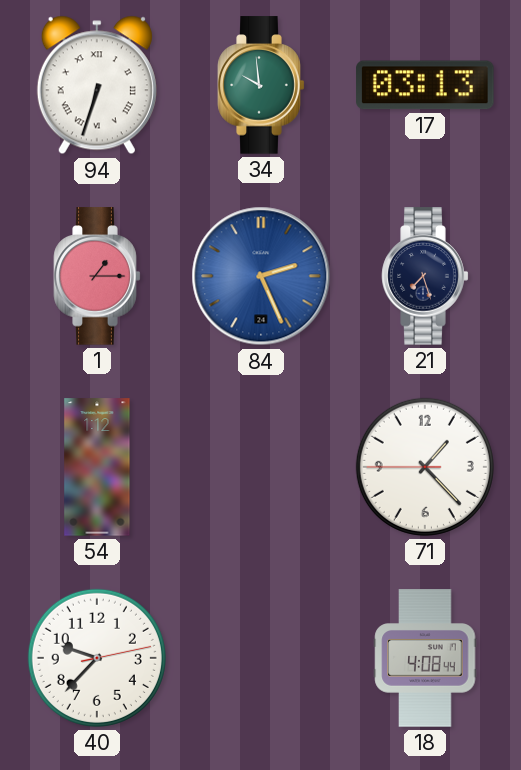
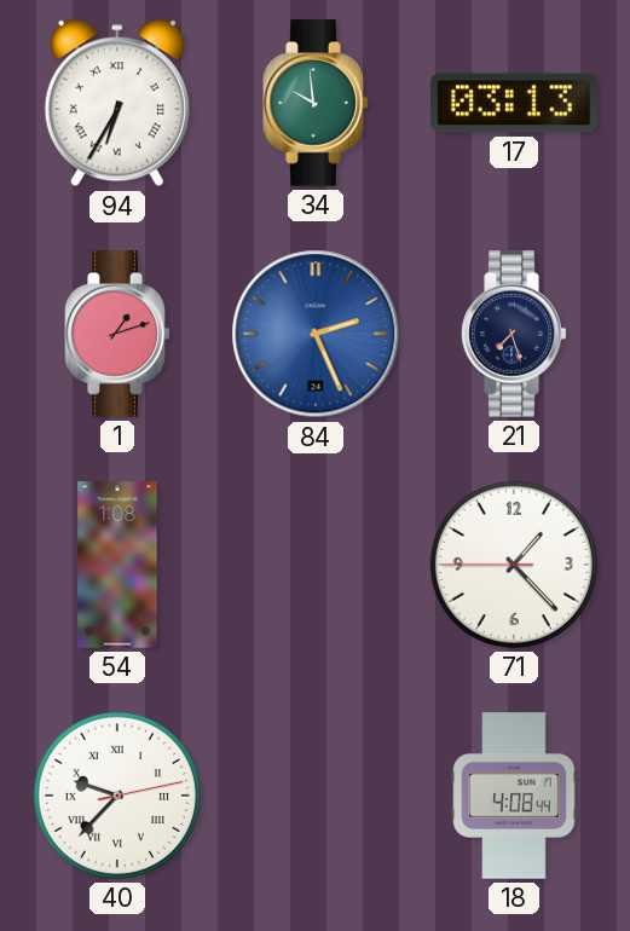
94: 6:33 -> 6:35
1: 1:15 -> 1:12
54: 1:12 -> 1:08
40 numerals: Arabic -> Roman
